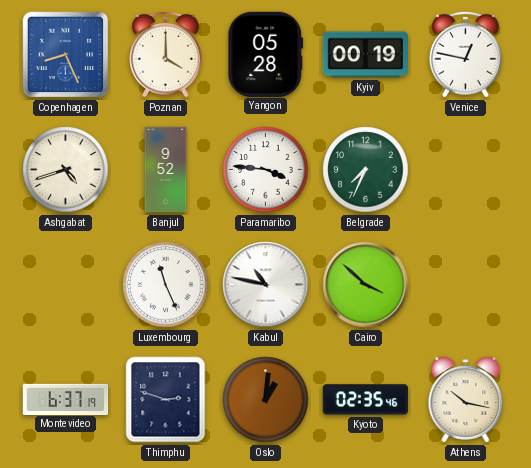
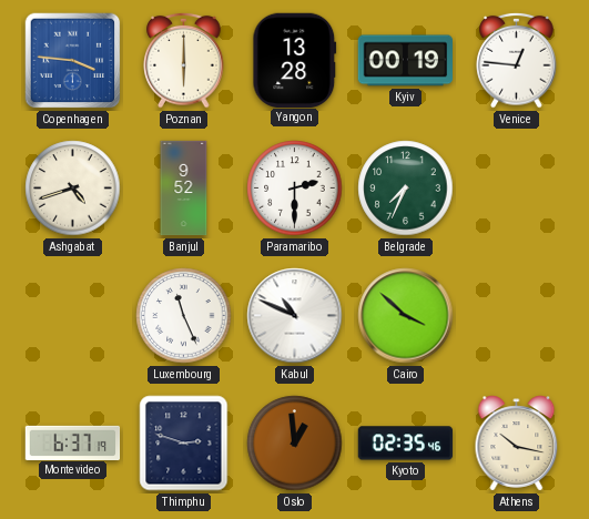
Copenhagen: 8:26 -> 3:46
Poznan: 4:00 -> 6:00
Yangon: 05:28 -> 13:28
Venice: 12:47 -> 12:46
Paramaribo: 3:46 -> 2:30
Kabul: 10:47 -> 10:49
Oslo: 1:01 -> 12:59
